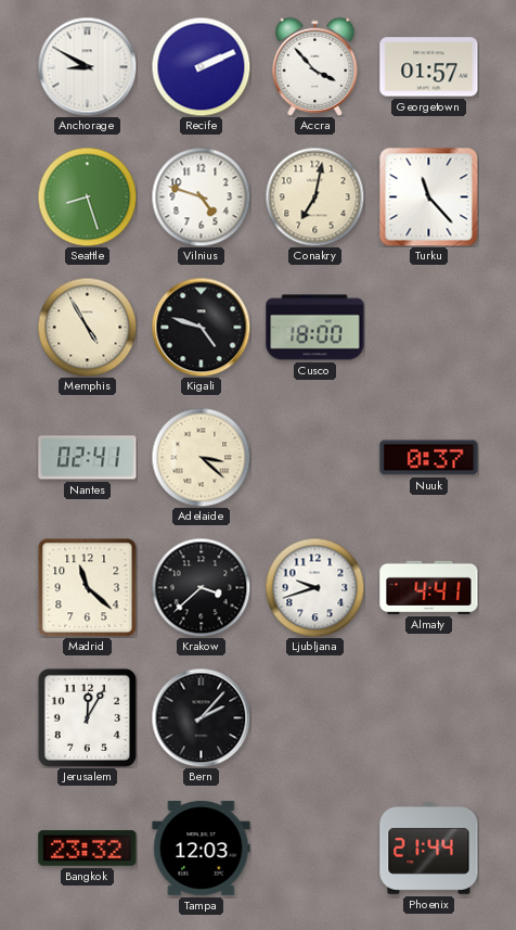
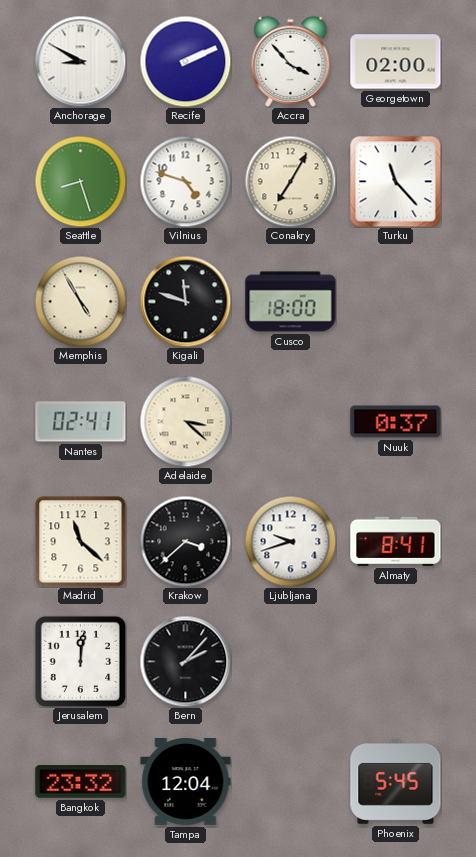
Georgetown: 01:57 -> 02:00
Conakry: 7:02 -> 7:05
Kigali: 4:48 -> 11:48
Almaty: 4:41 -> 8:41
Jerusalem: 12:05 -> 12:01
Tampa: 12:03 -> 12:04
Phoenix: 21:44 -> 5:45
